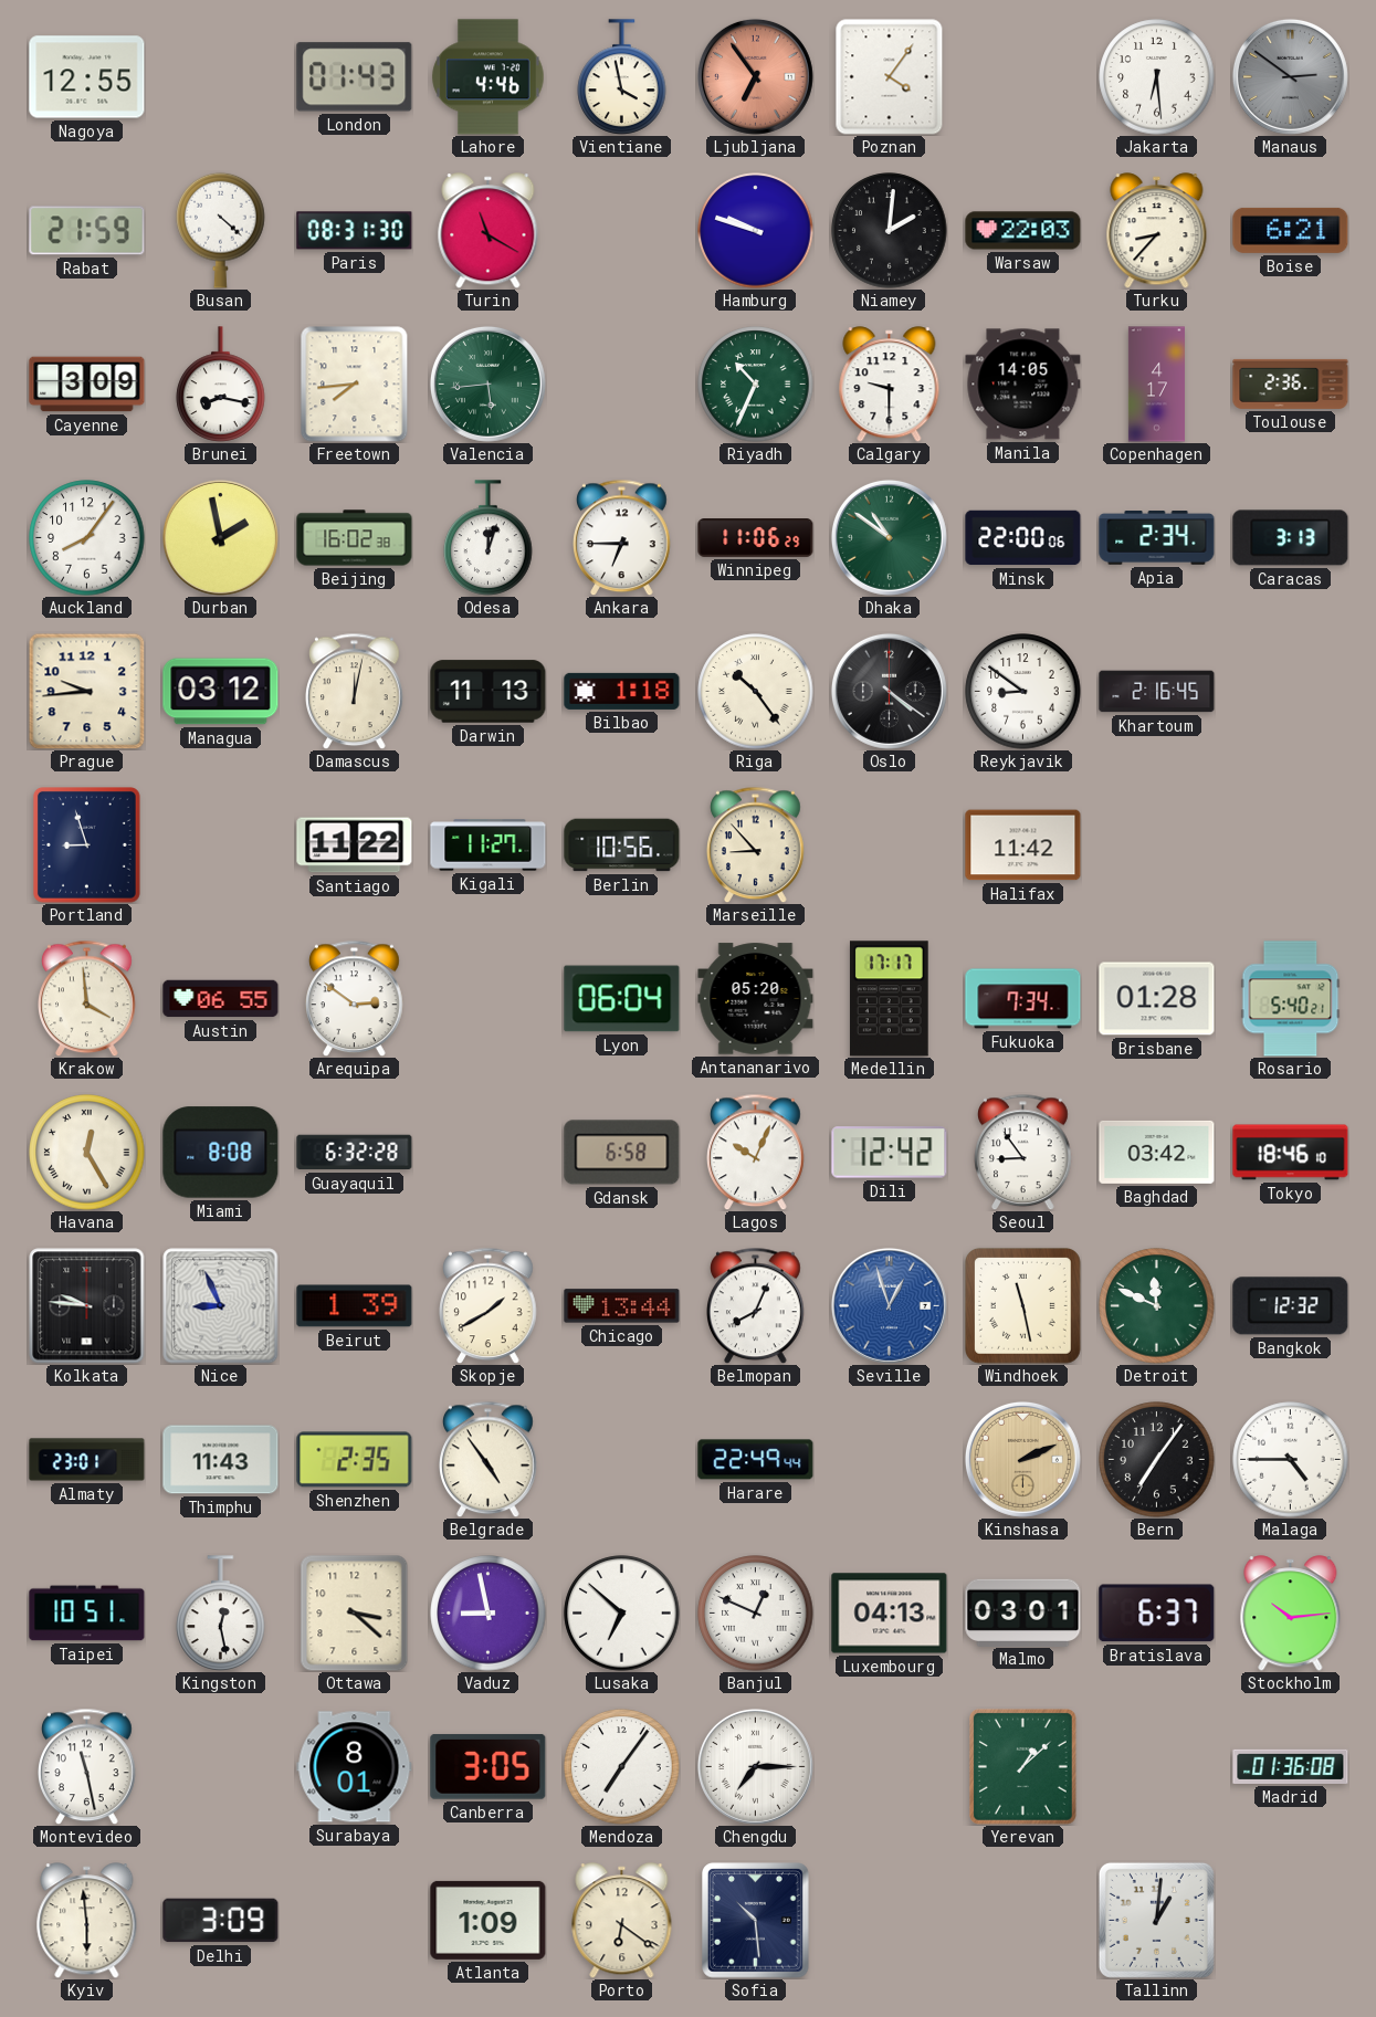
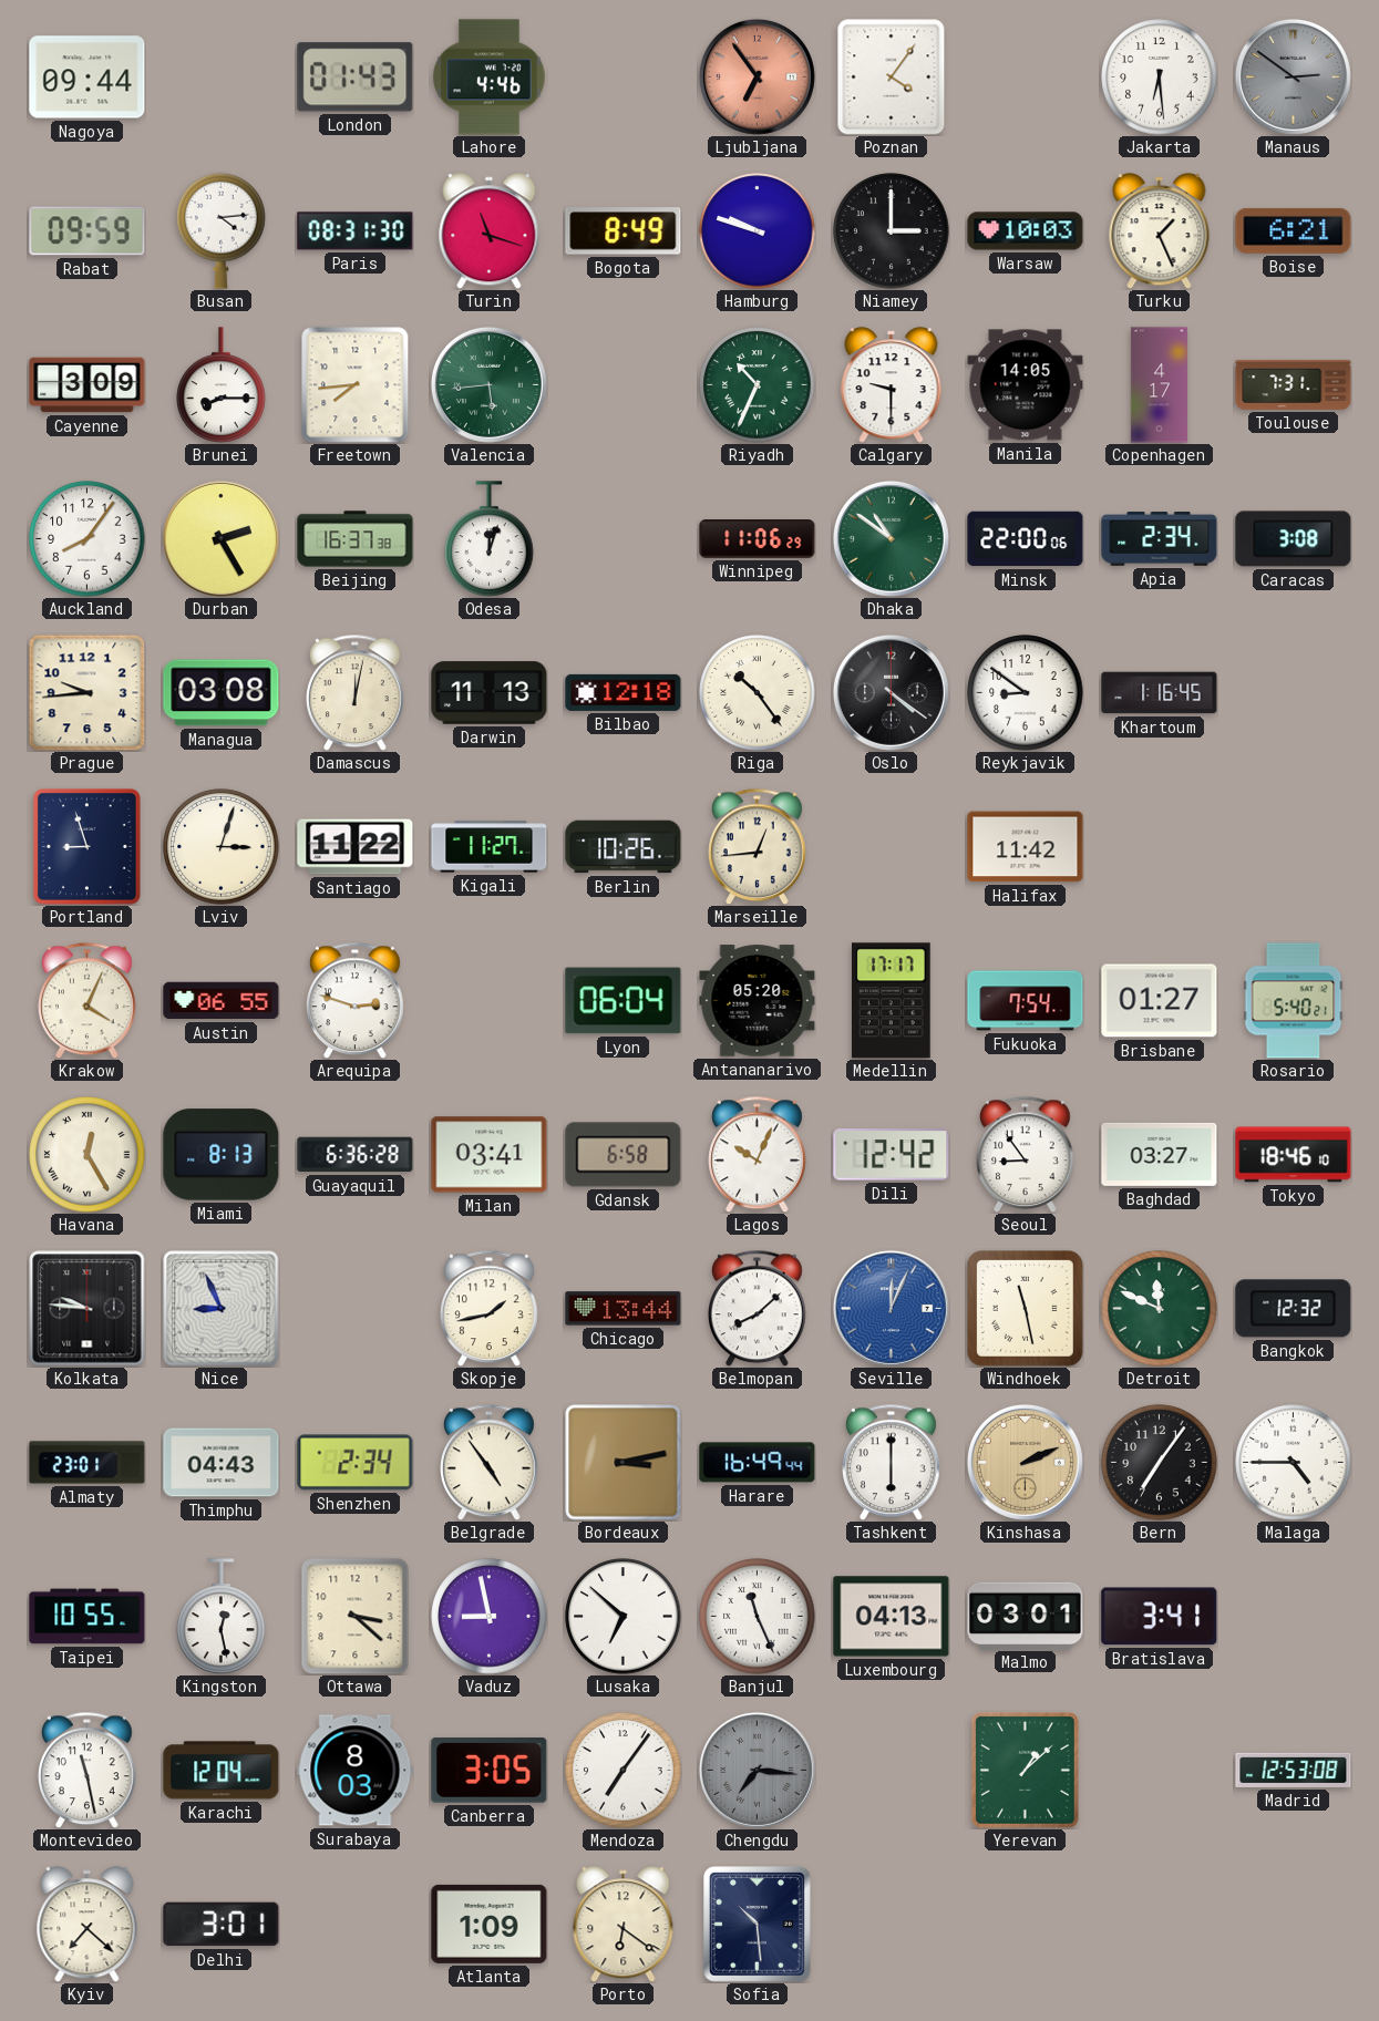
Nagoya: 12:55 -> 09:44
Vientiane: 3:58 -> none
Rabat: 21:59 -> 09:59
Busan: 4:22 -> 4:14
Turin: 11:20 -> 11:18
Bogota: none -> 8:49
Niamey: 2:01 -> 3:00
Warsaw: 22:03 -> 10:03
Turku: 8:37 -> 1:26
Brunei: 8:17 -> 8:15
Toulouse: 2:36 -> 7:31
Durban: 1:58 -> 2:25
Beijing: 16:02 -> 16:37
Ankara: 6:45 -> none
Caracas: 3:13 -> 3:08
Managua: 03:12 -> 03:08
Bilbao: 1:18 -> 12:18
Khartoum: 2:16 -> 1:16
Lviv: none -> 3:03
Berlin: 10:56 -> 10:26
Marseille: 8:53 -> 12:44
Krakow: 3:59 -> 4:04
Arequipa: 2:51 -> 2:48
Fukuoka: 7:34 -> 7:54
Brisbane: 01:28 -> 01:27
Miami: 8:08 -> 8:13
Guayaquil: 6:32 -> 6:36
Milan: none -> 03:41
Baghdad: 03:42 -> 03:27
Beirut: 1:39 -> none
Skopje: 1:40 -> 1:43
Belmopan: 8:04 -> 8:08
Seville: 12:57 -> 12:04
Thimphu: 11:43 -> 04:43
Shenzhen: 2:35 -> 2:34
Bordeaux: none -> 3:13
Harare: 22:49 -> 16:49
Tashkent: none -> 6:00
Taipei: 10:51 -> 10:55
Banjul: 12:49 -> 11:26
Bratislava: 6:37 -> 3:41
Stockholm: 10:14 -> none
Karachi: none -> 12:04
Surabaya: 8:01 -> 8:03
Chengdu: 7:15 -> 7:16
Chengdu dial: white -> grey
Madrid: 01:36 -> 12:53
Kyiv: 5:59 -> 7:22
Delhi: 3:09 -> 3:01
Tallinn: 1:01 -> none
